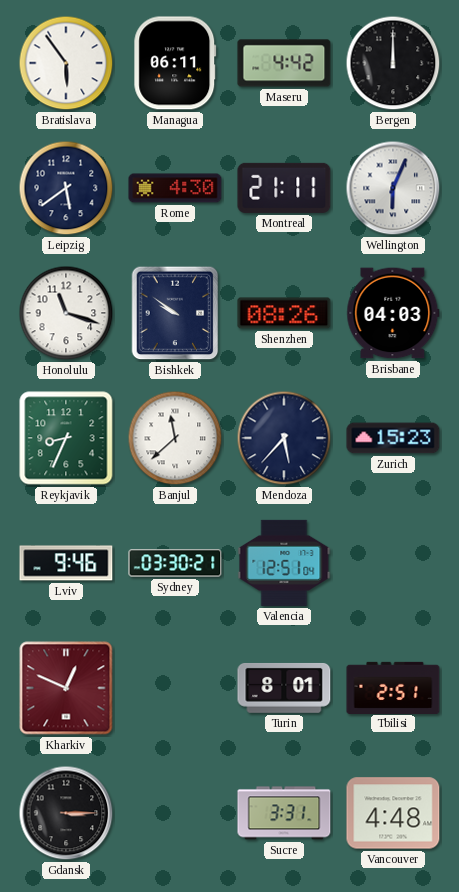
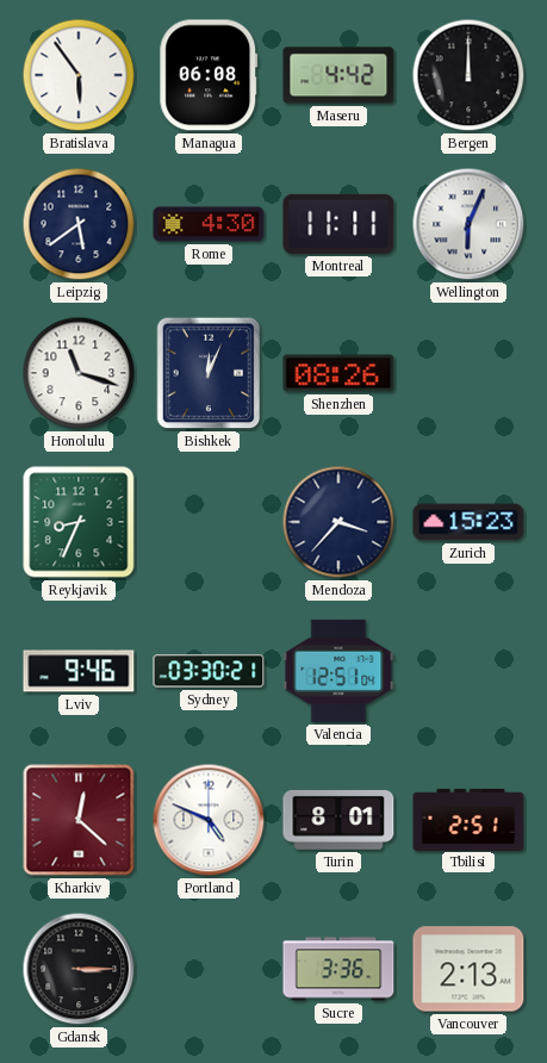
Managua: 06:11 -> 06:08
Montreal: 21:11 -> 11:11
Bishkek: 9:51 -> 12:04
Brisbane: 04:03 -> none
Banjul: 11:38 -> none
Mendoza: 5:37 -> 3:37
Kharkiv: 12:49 -> 12:22
Portland: none -> 4:49
Sucre: 3:31 -> 3:36
Vancouver: 4:48 -> 2:13
